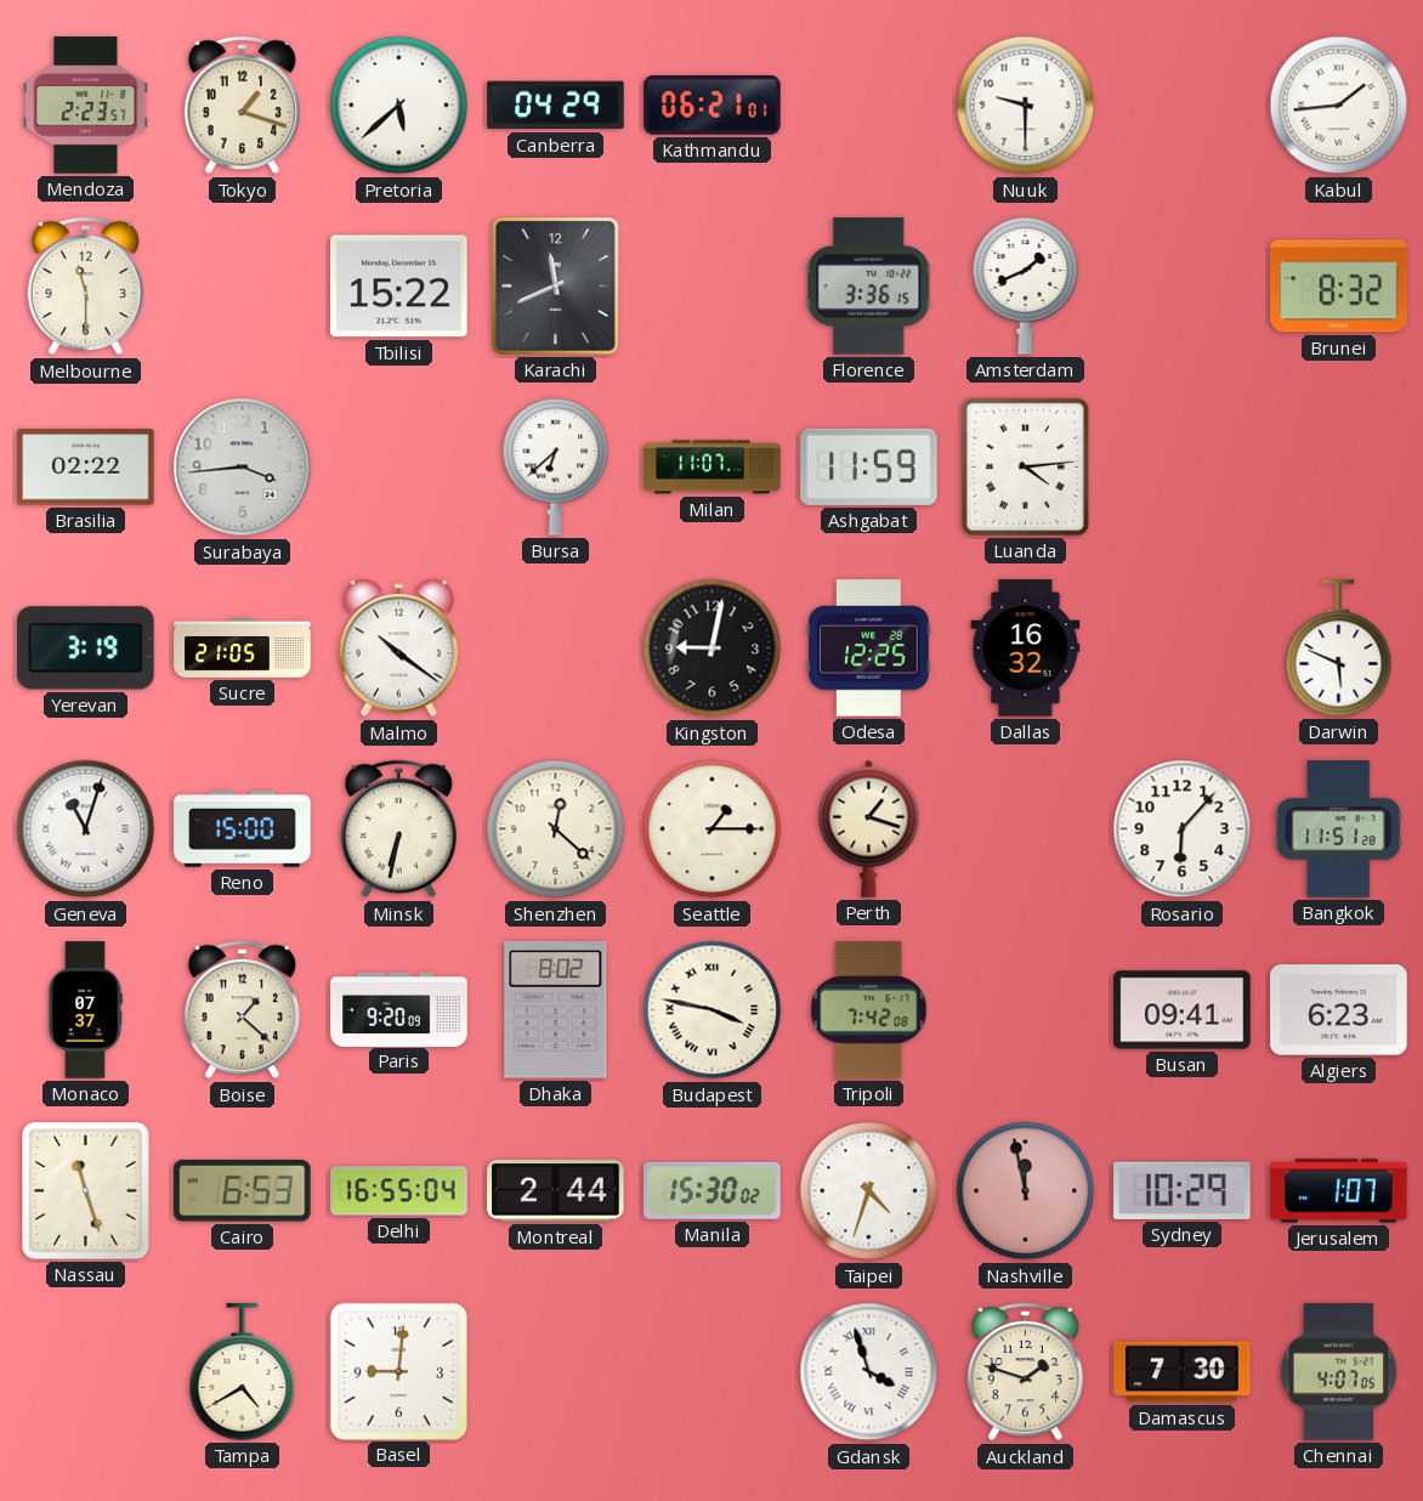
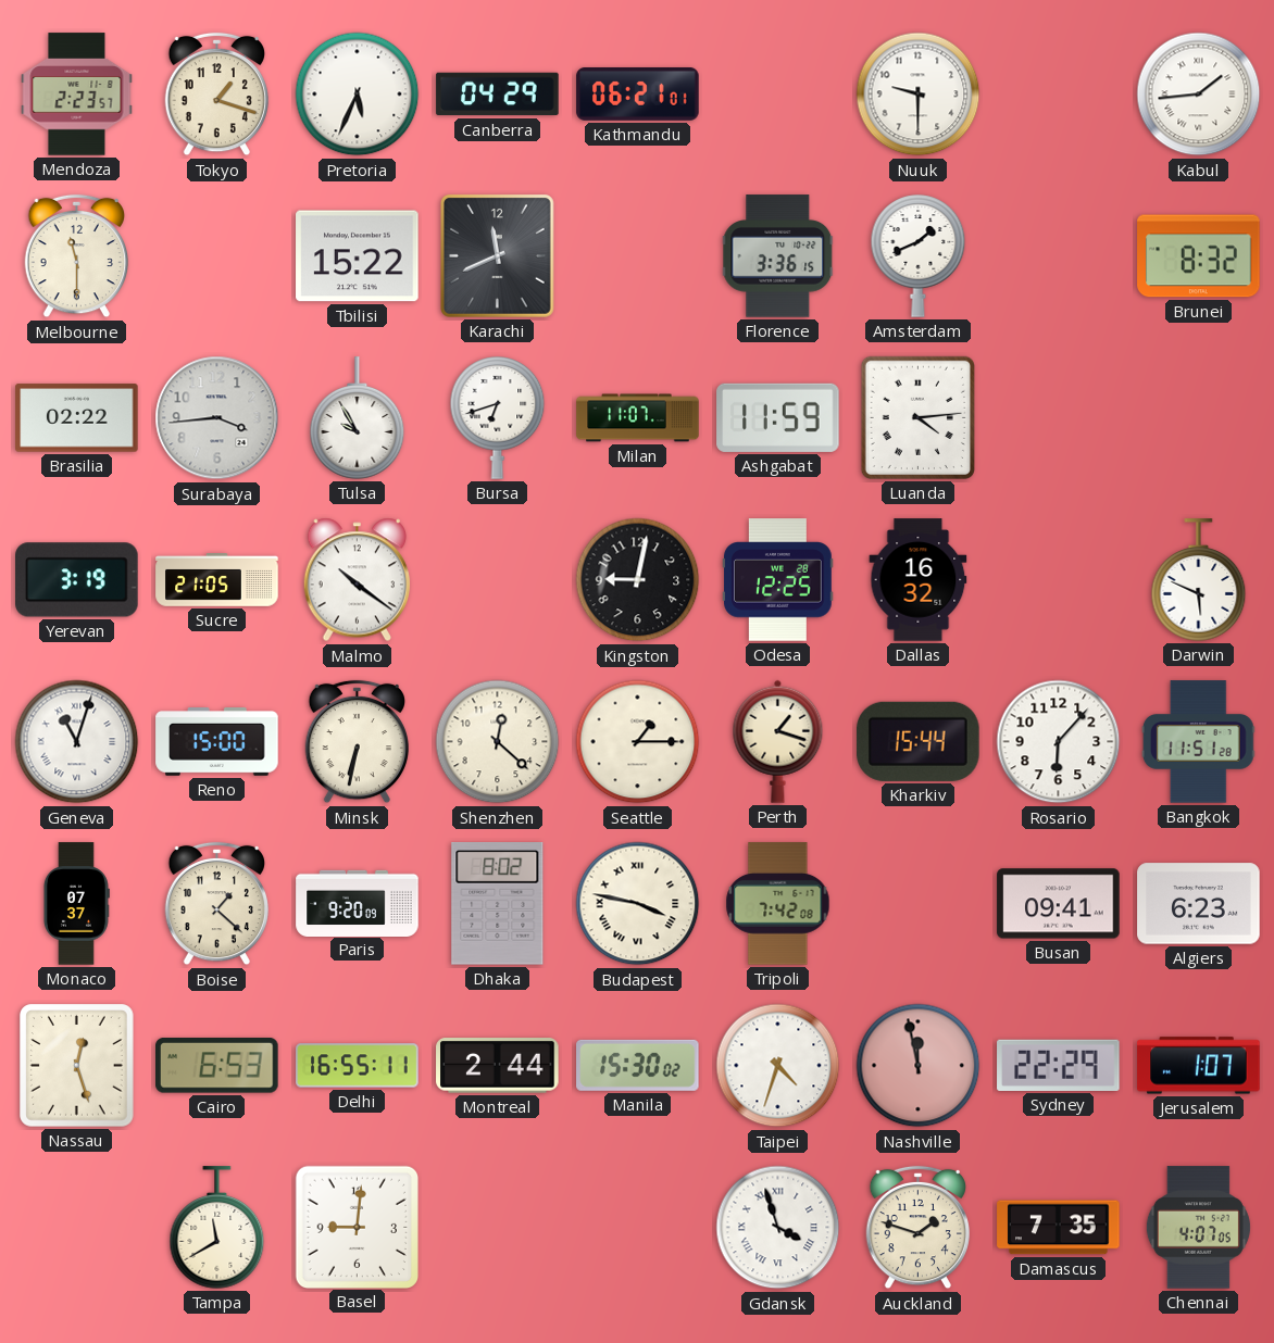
Pretoria: 5:38 -> 5:34
Tulsa: none -> 9:55
Bursa: 6:38 -> 6:42
Kharkiv: none -> 15:44
Nassau: 11:27 -> 12:27
Delhi: 16:55:04 -> 16:55:11
Sydney: 10:29 -> 22:29
Tampa: 4:40 -> 11:40
Damascus: 7:30 -> 7:35
